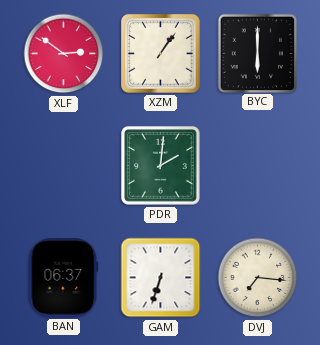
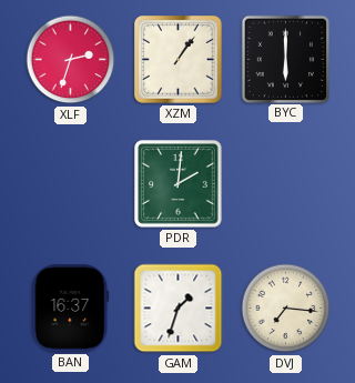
XLF: 2:51 -> 2:33
BAN: 06:37 -> 16:37
GAM: 6:33 -> 1:33
